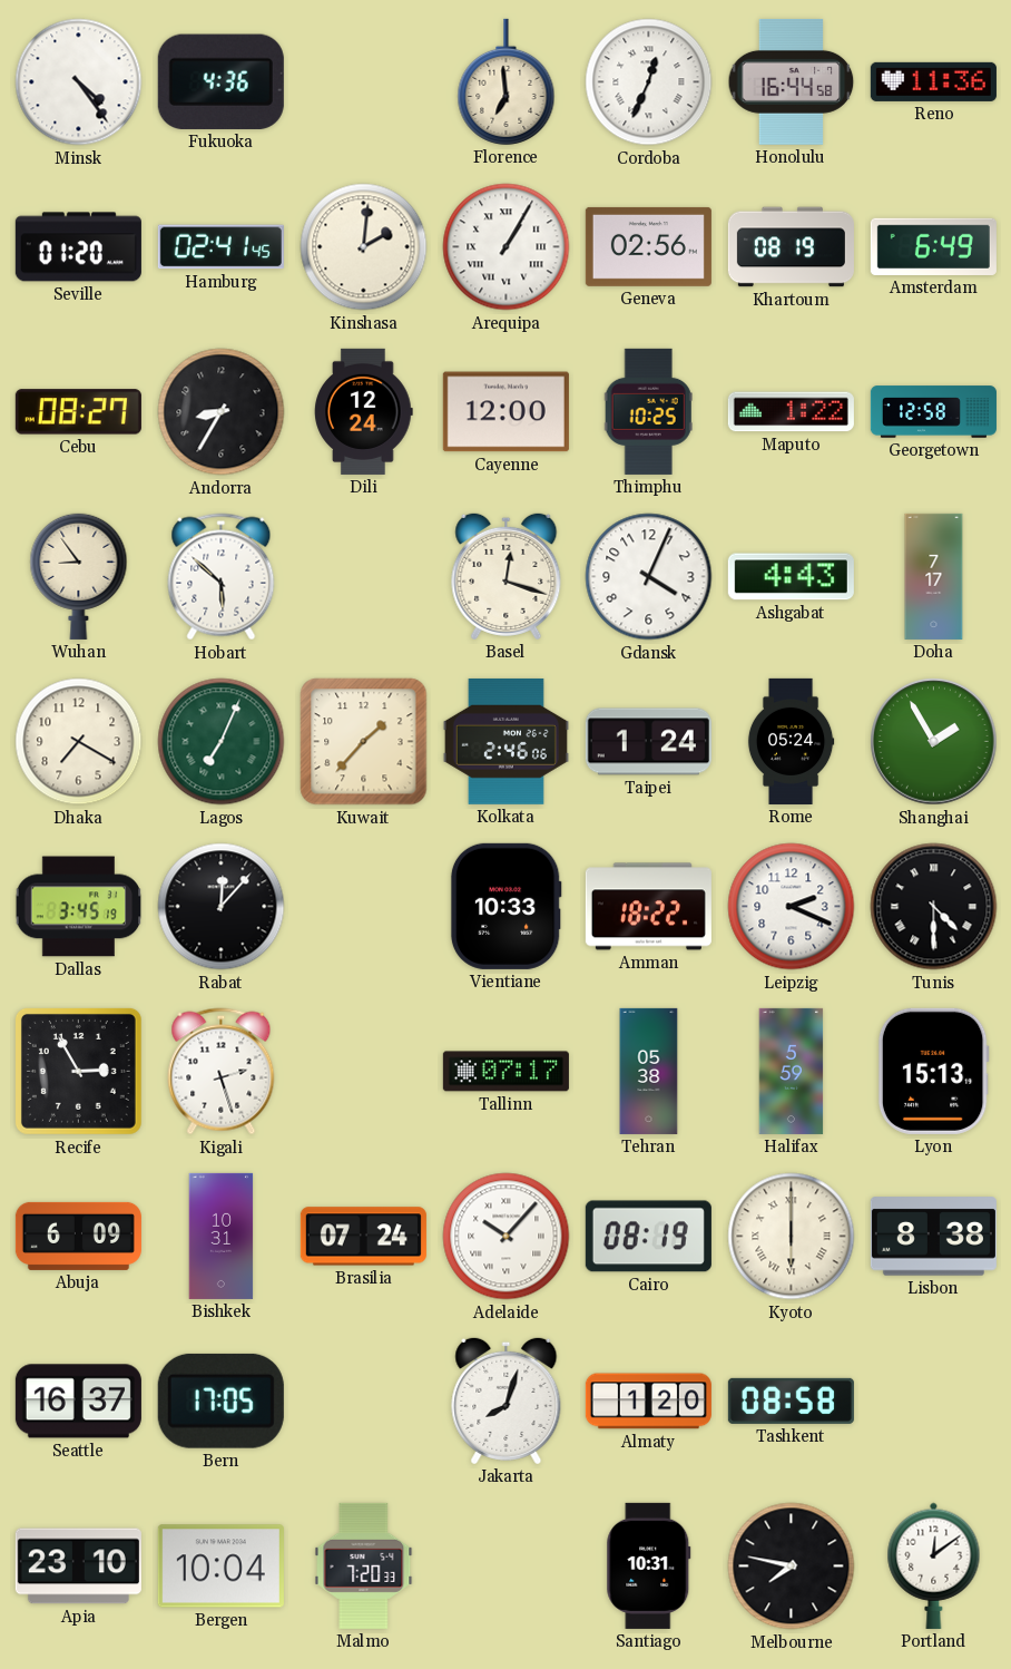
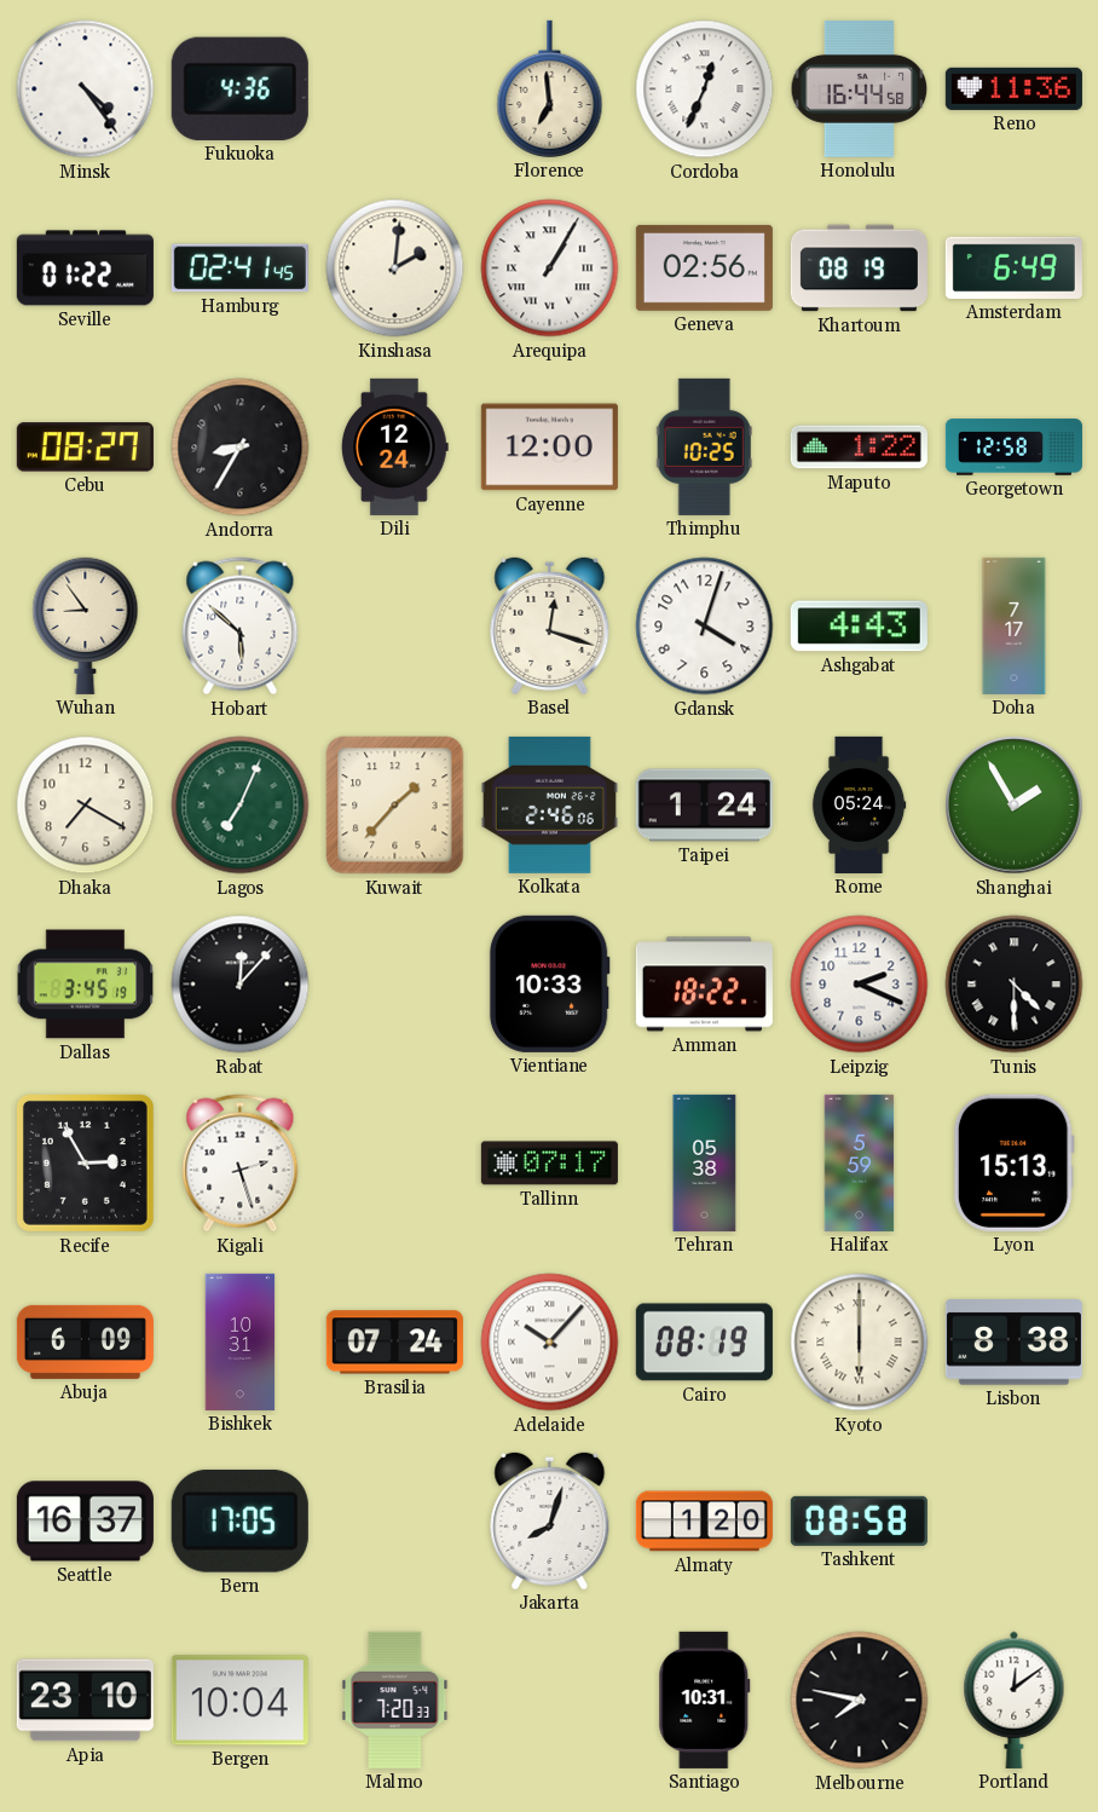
Seville: 01:20 -> 01:22
Gdansk: 4:04 -> 4:03
